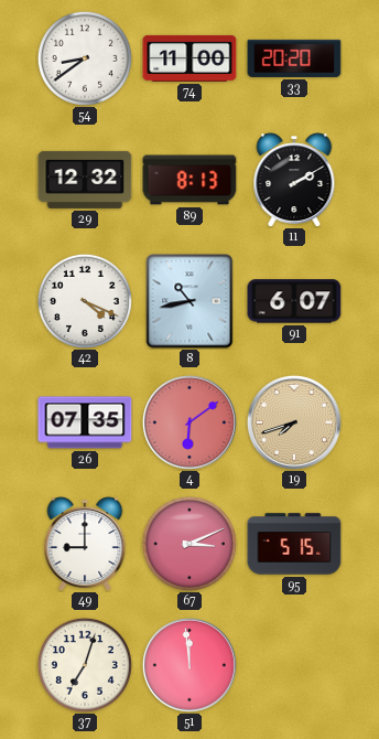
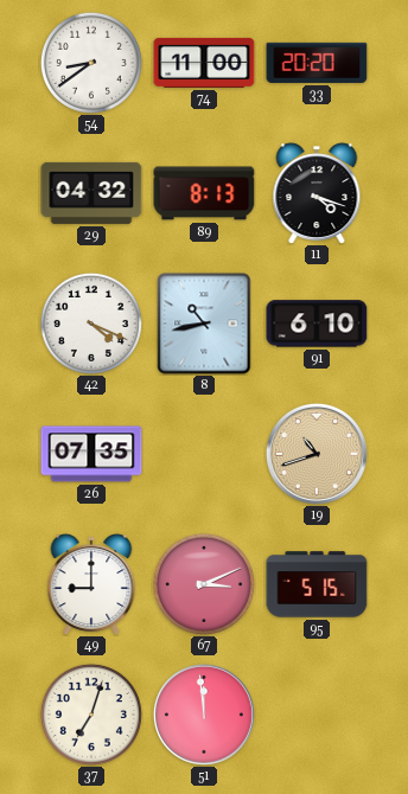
29: 12:32 -> 04:32
11: 2:10 -> 4:18
91: 6:07 -> 6:10
4: 6:09 -> none
19: 7:42 -> 10:42
